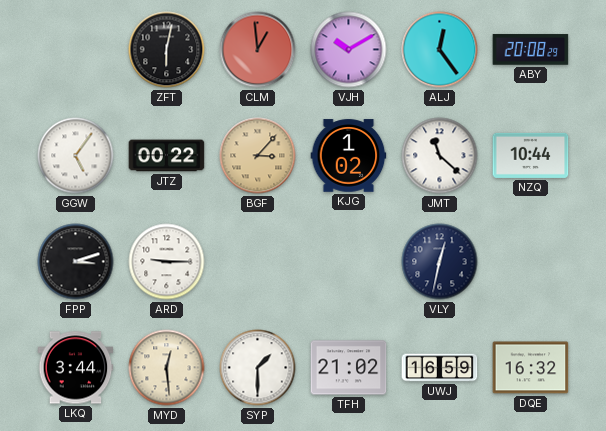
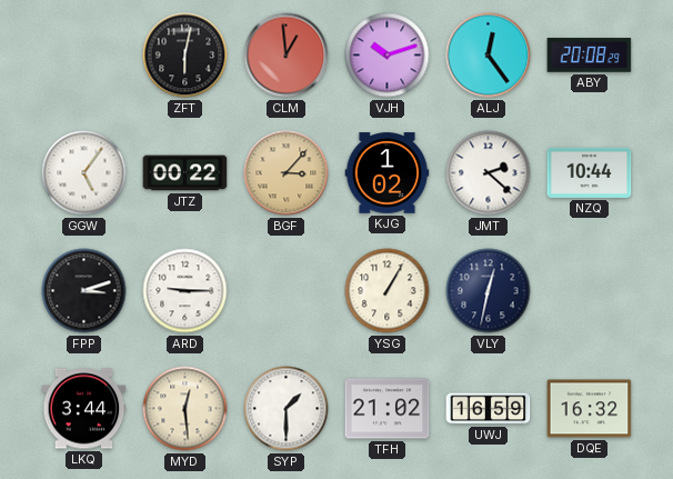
VJH: 10:10 -> 10:12
JMT: 11:22 -> 2:22
YSG: none -> 1:05
